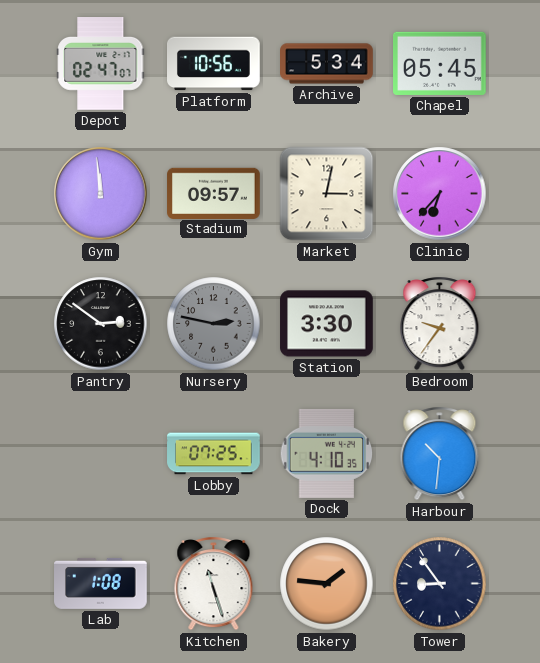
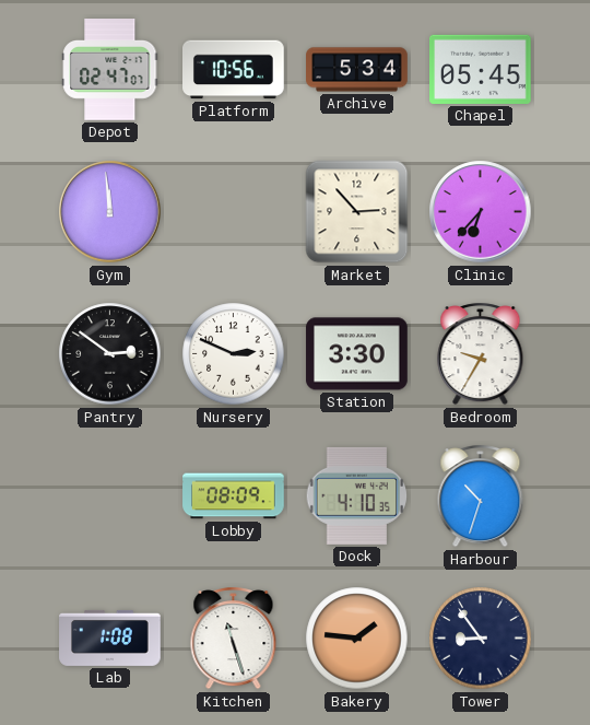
Stadium: 09:57 -> none
Market: 3:02 -> 2:53
Nursery: 2:47 -> 2:49
Nursery dial: grey -> white
Bedroom: 9:36 -> 9:35
Lobby: 07:25 -> 08:09
Harbour: 10:31 -> 10:33
